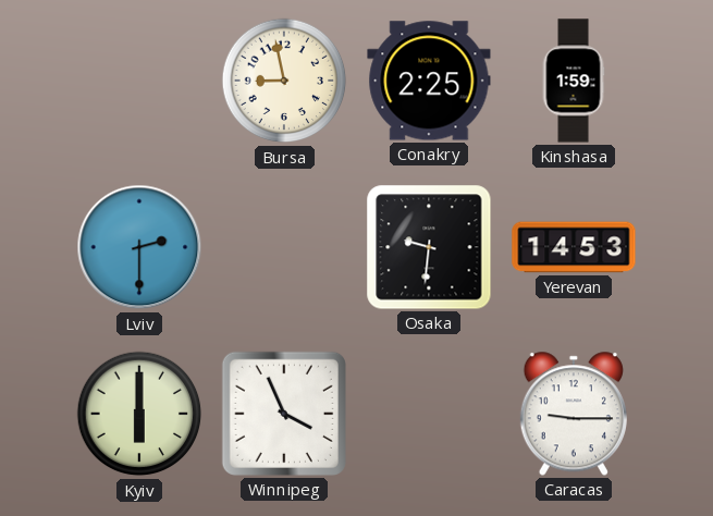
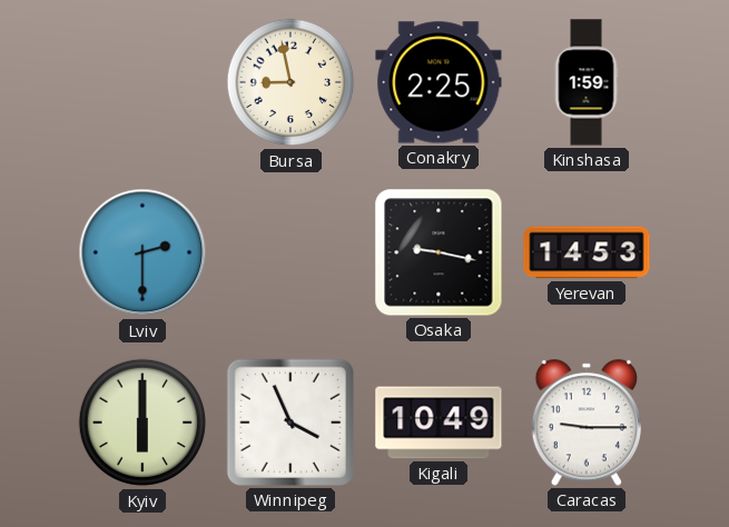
Osaka: 9:31 -> 9:17
Kigali: none -> 10:49
